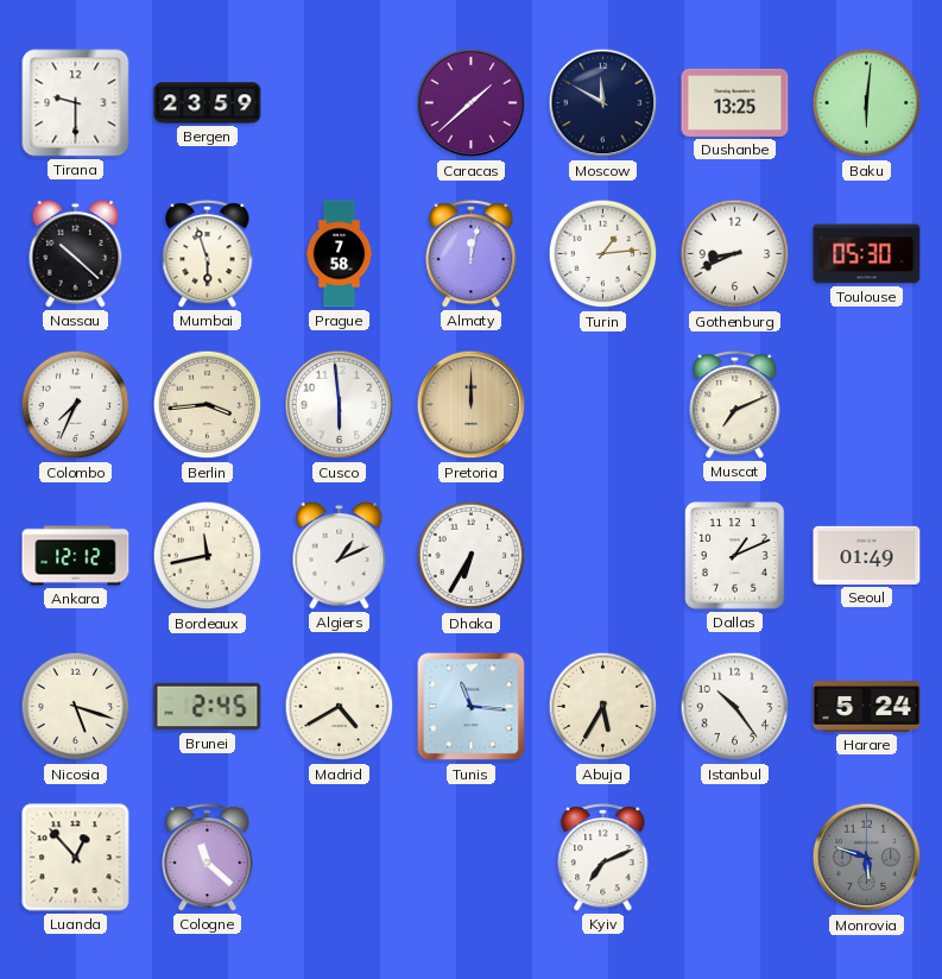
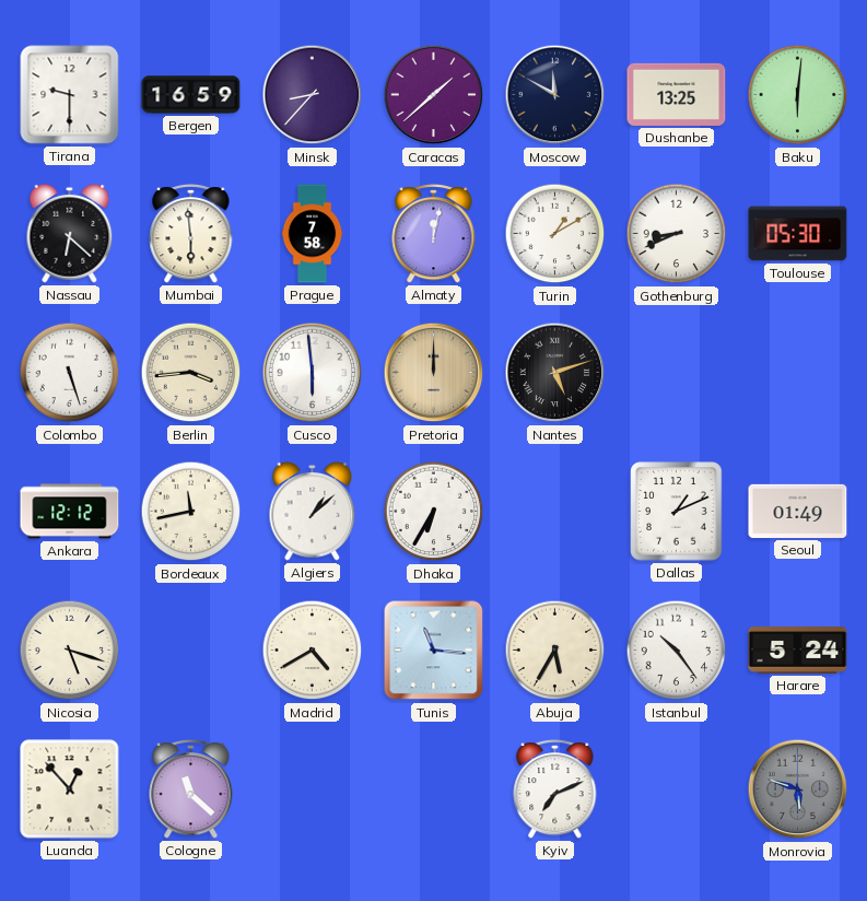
Bergen: 23:59 -> 16:59
Minsk: none -> 8:37
Nassau: 10:22 -> 6:22
Mumbai: 5:57 -> 5:59
Turin: 1:14 -> 1:10
Colombo: 7:34 -> 5:27
Nantes: none -> 5:12
Muscat: 7:11 -> none
Algiers: 1:11 -> 1:08
Brunei: 2:45 -> none
